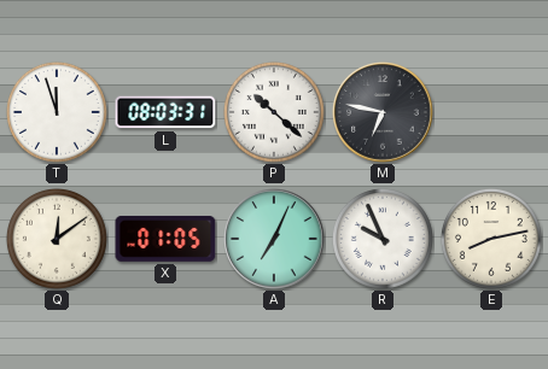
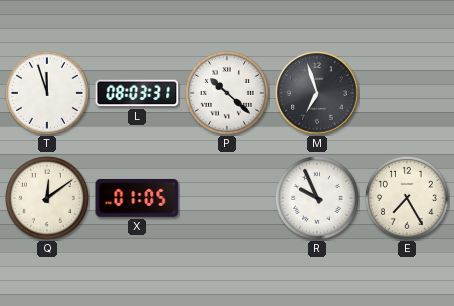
M: 6:47 -> 6:57
A: 7:04 -> none
E: 8:13 -> 7:25
